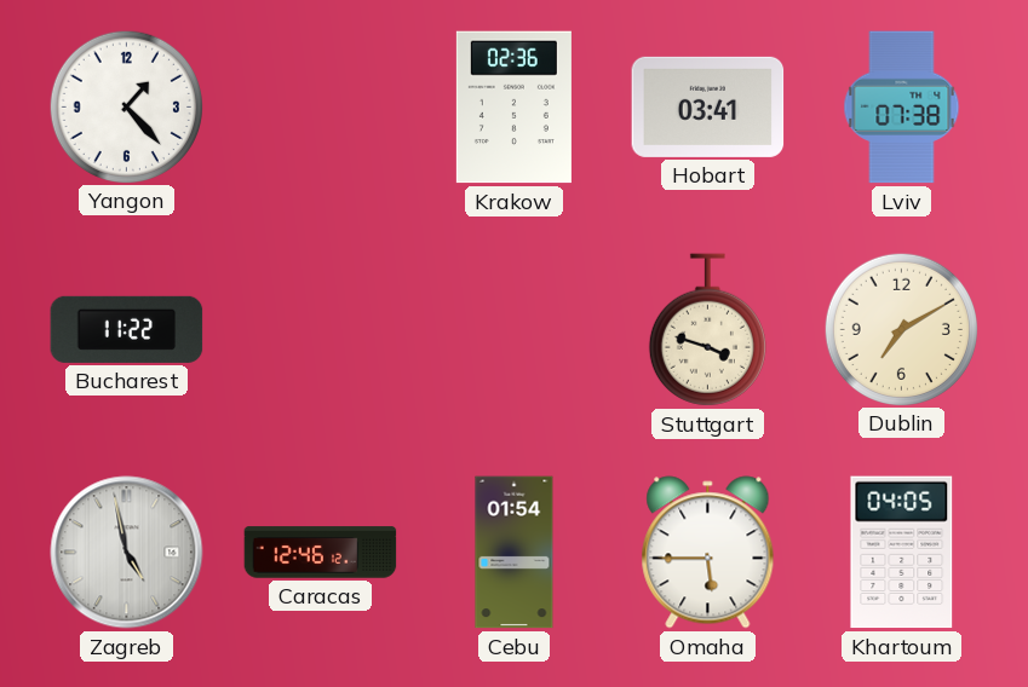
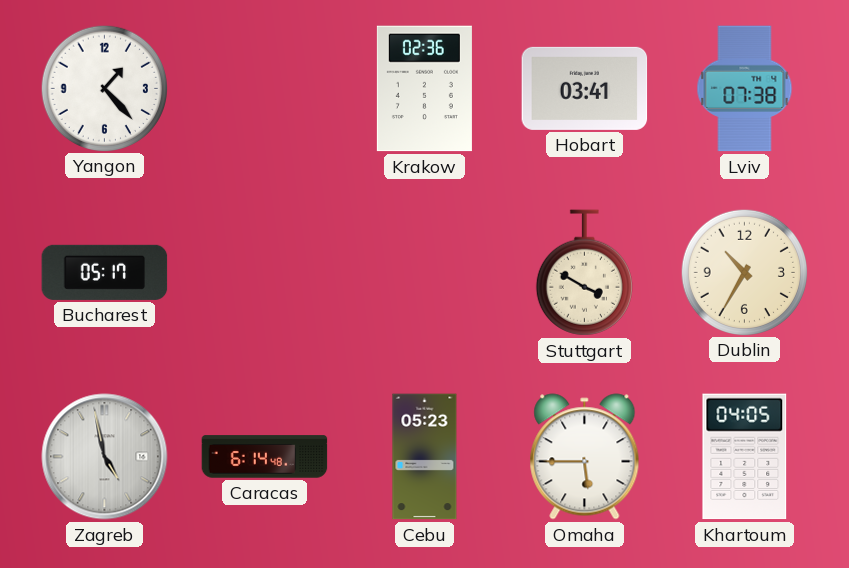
Bucharest: 11:22 -> 05:17
Stuttgart: 3:48 -> 3:50
Dublin: 7:10 -> 10:35
Caracas: 12:46 -> 6:14
Cebu: 01:54 -> 05:23
